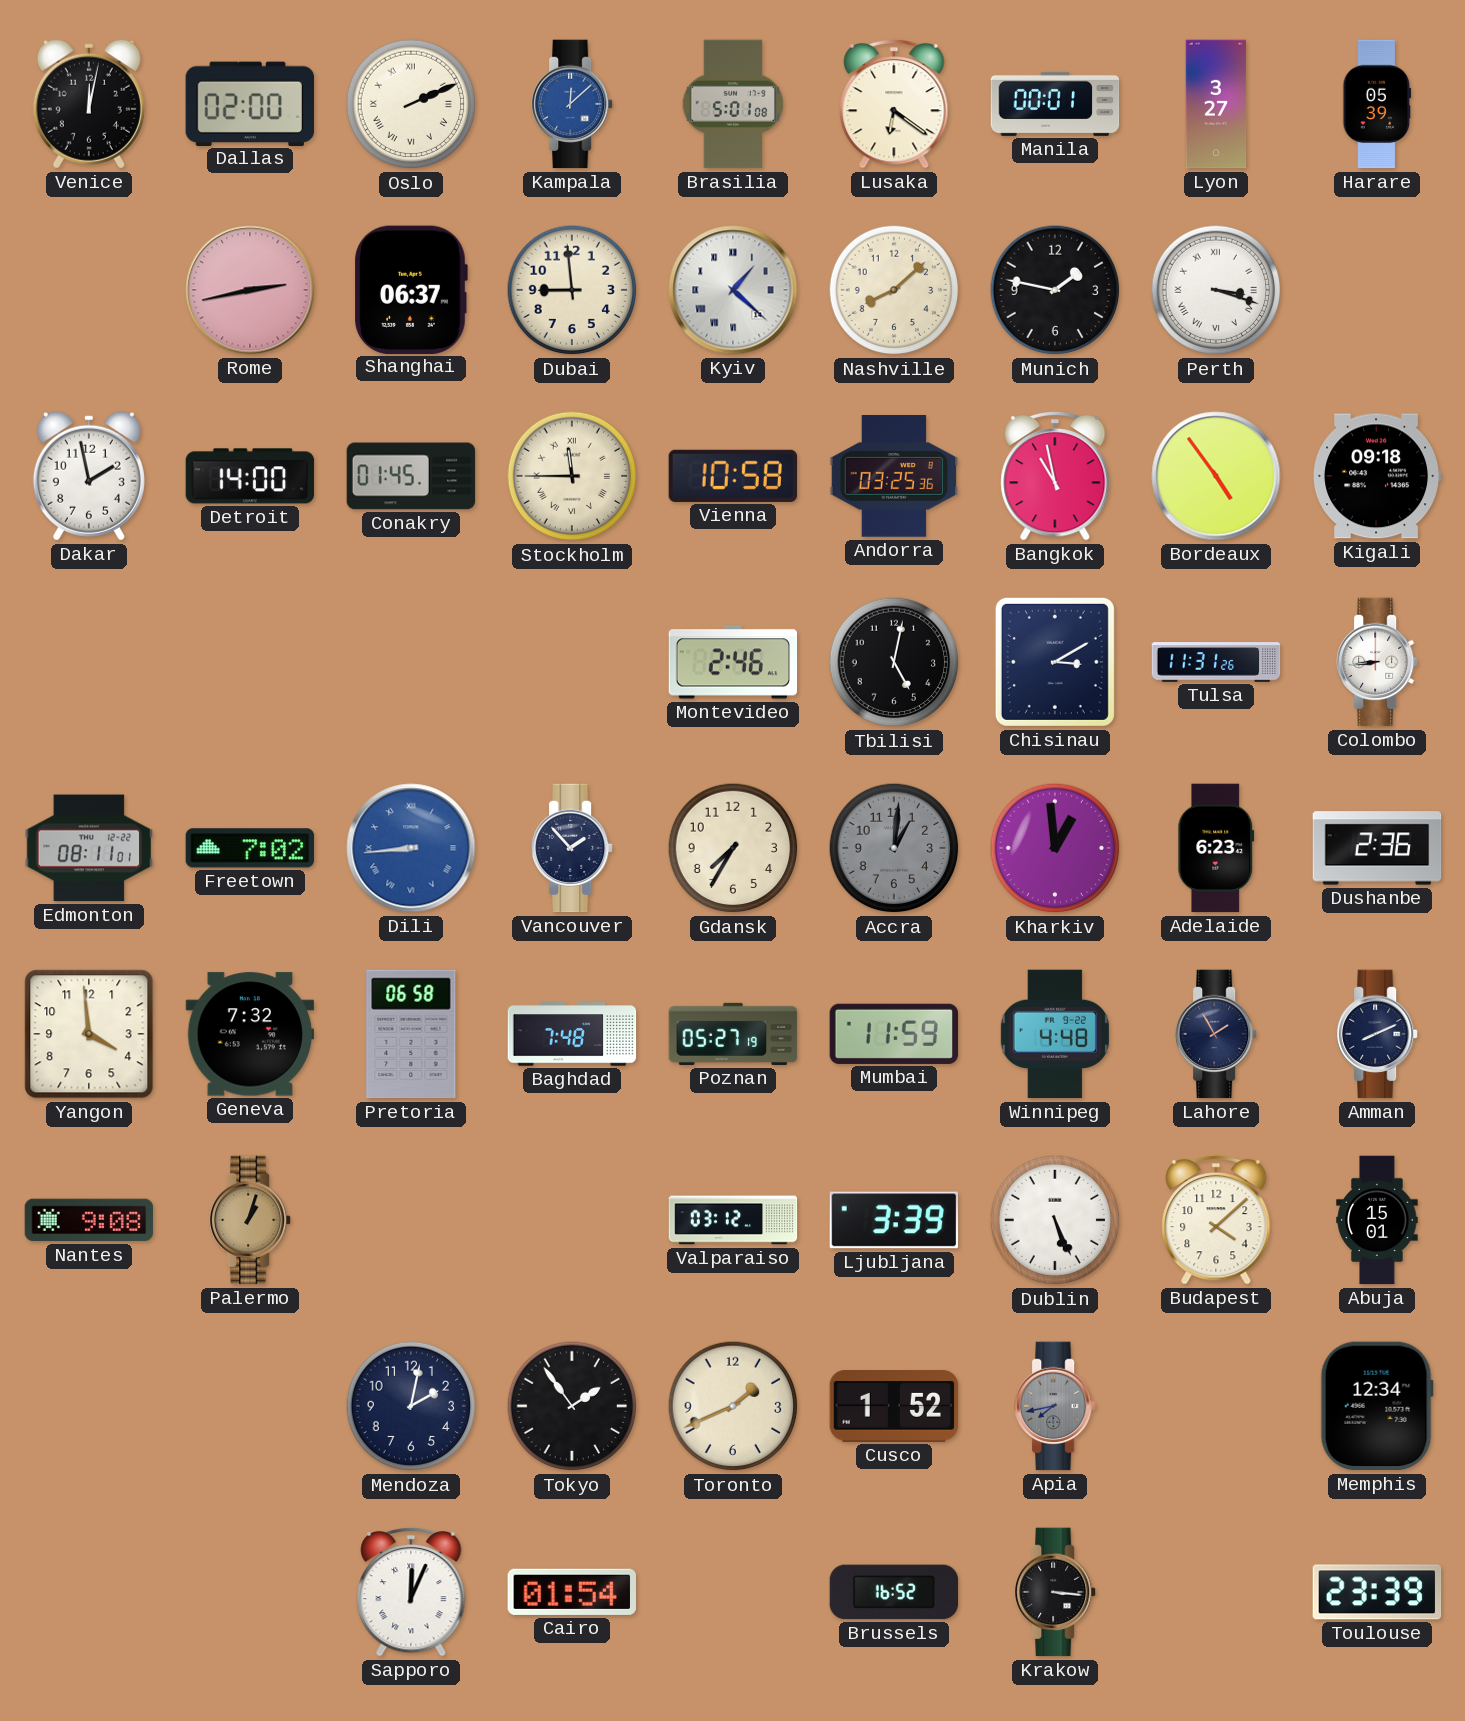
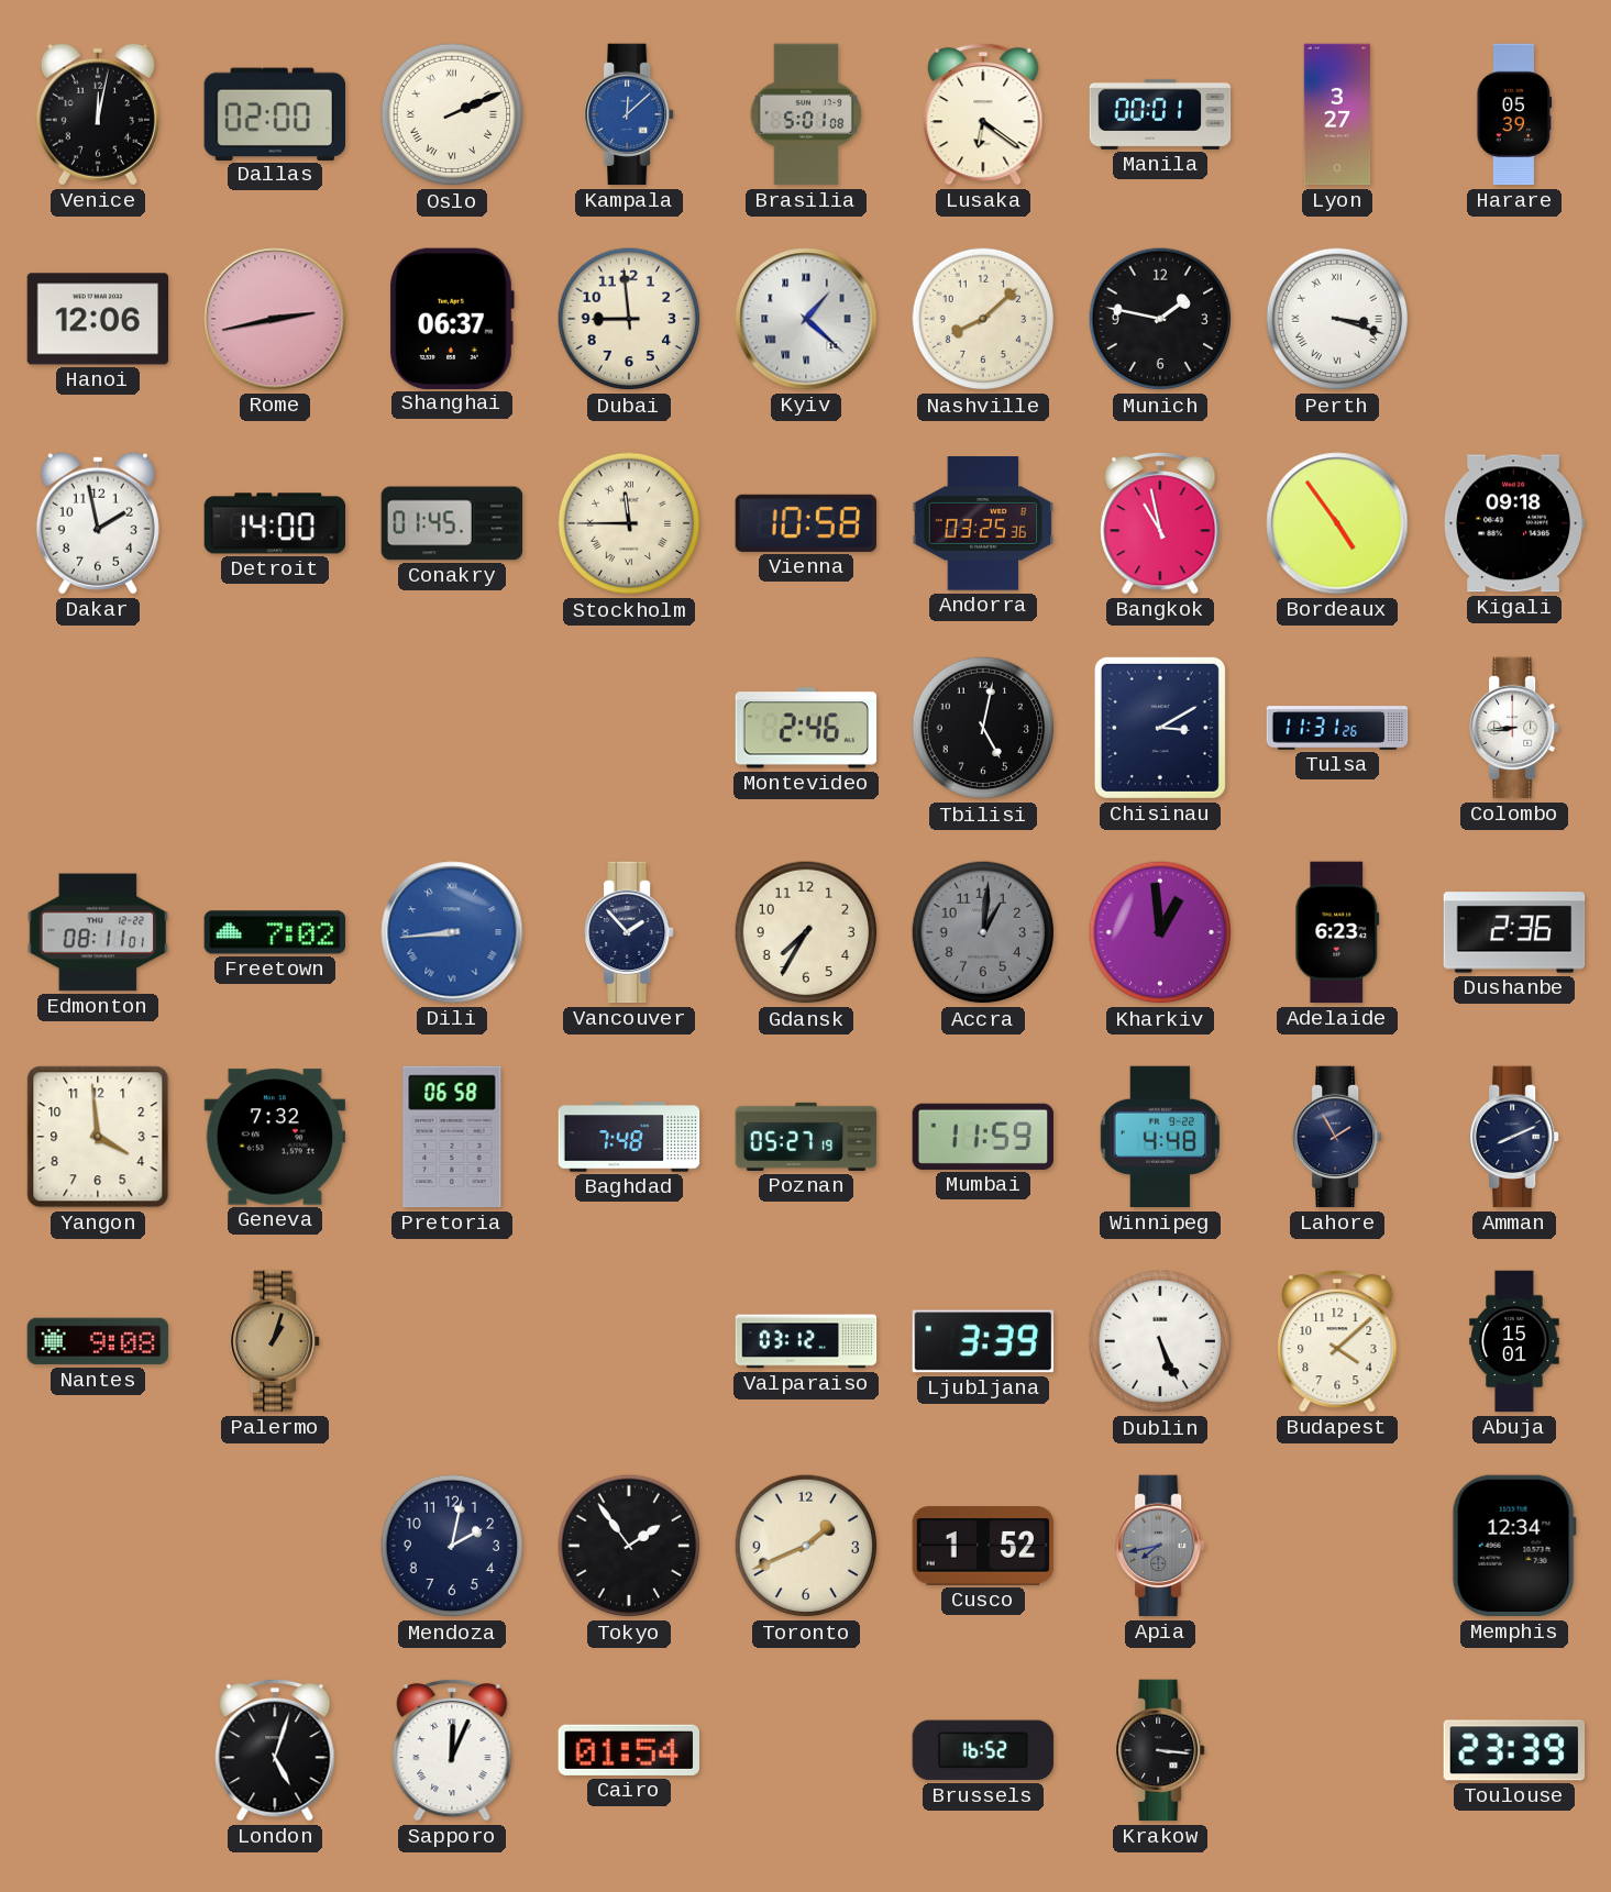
Hanoi: none -> 12:06
London: none -> 5:03
